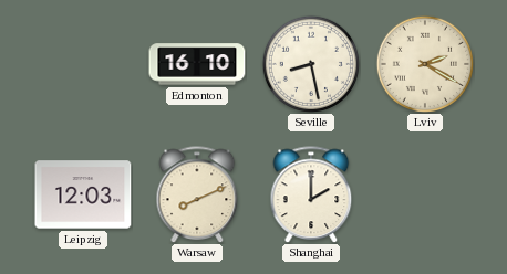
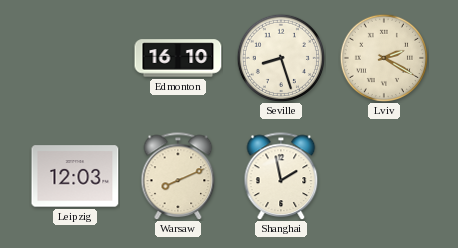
Seville: 8:28 -> 8:27
Shanghai: 2:00 -> 1:58
